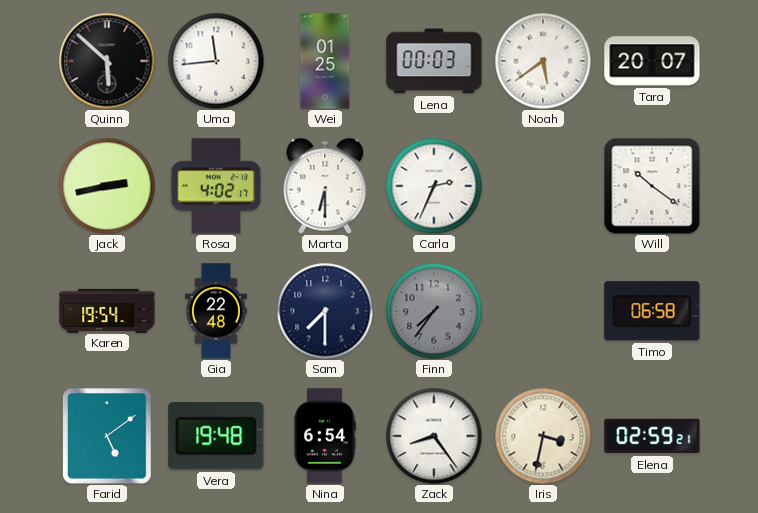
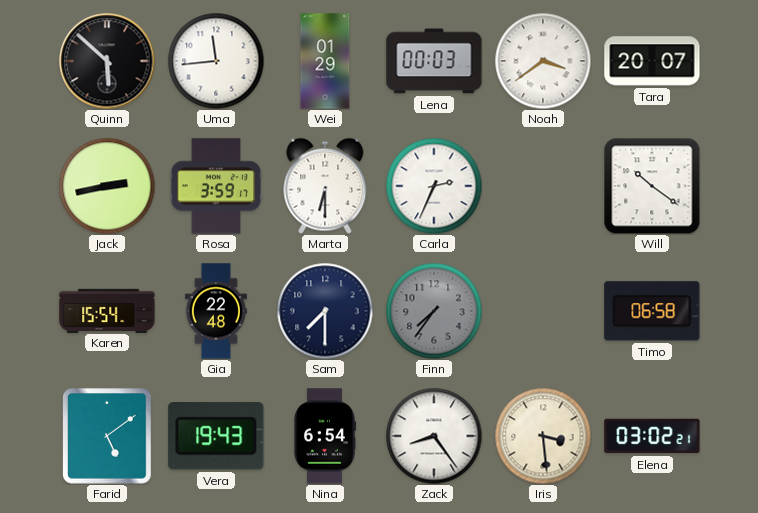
Wei: 01:25 -> 01:29
Noah: 5:39 -> 3:39
Rosa: 4:02 -> 3:59
Karen: 19:54 -> 15:54
Vera: 19:48 -> 19:43
Iris: 3:32 -> 3:29
Elena: 02:59 -> 03:02
